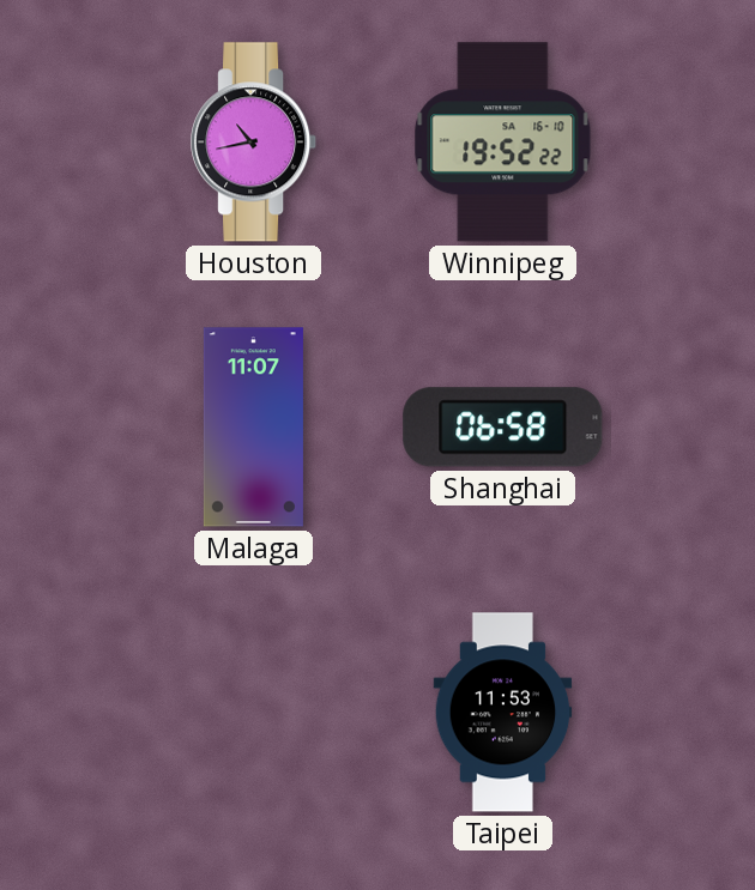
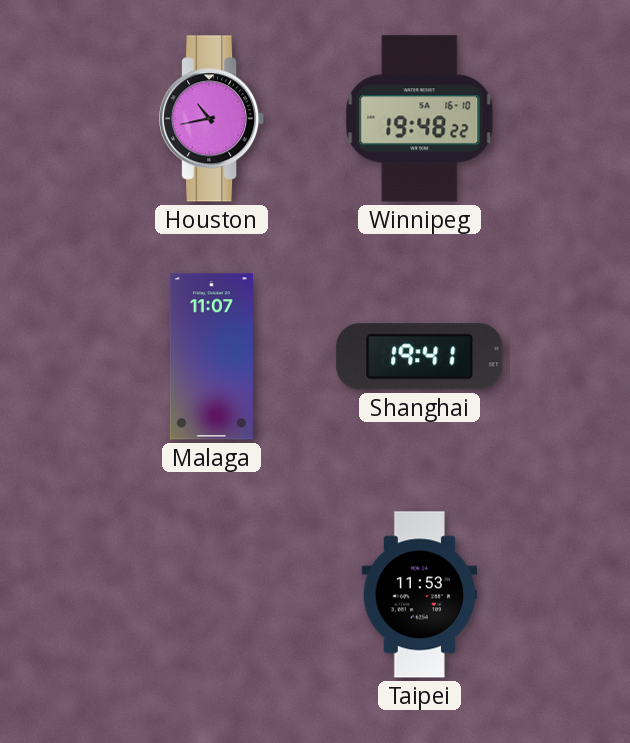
Winnipeg: 19:52 -> 19:48
Shanghai: 06:58 -> 19:41
